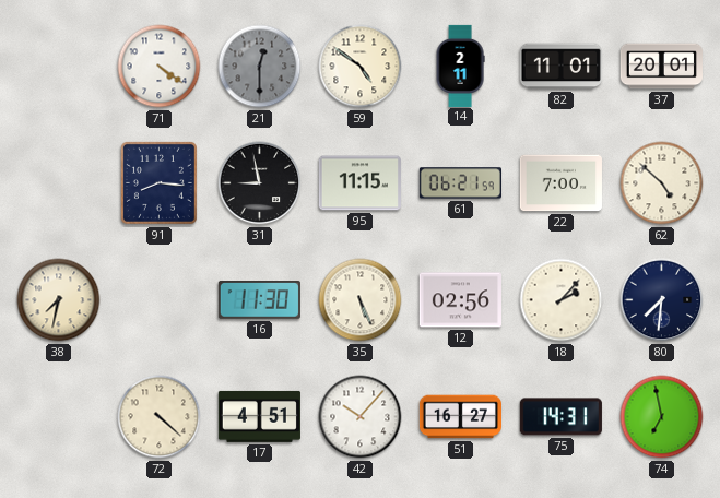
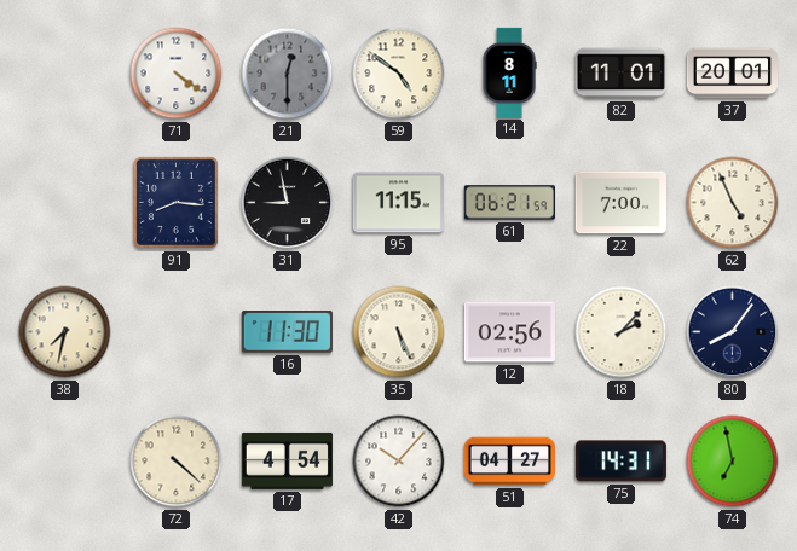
14: 2:11 -> 8:11
62: 4:52 -> 4:56
80: 7:31 -> 8:06
17: 4:51 -> 4:54
51: 16:27 -> 04:27
